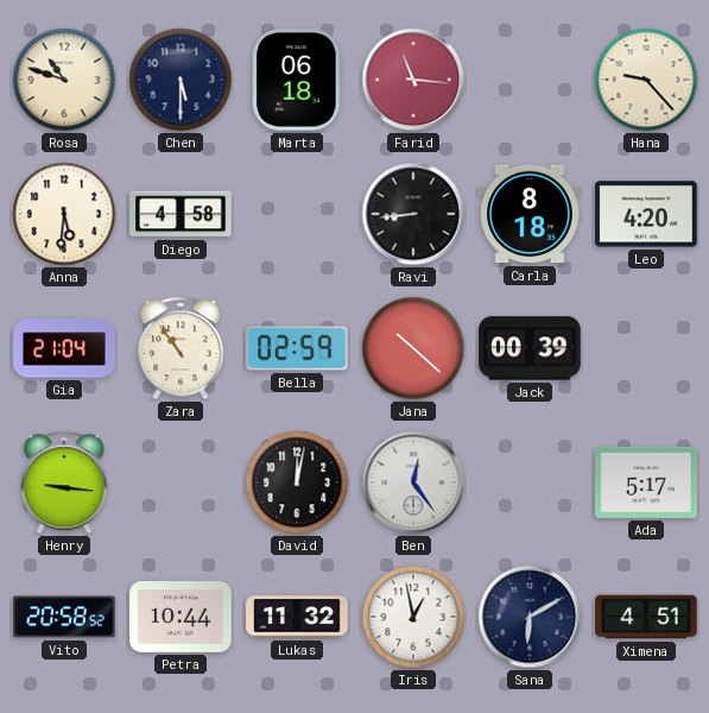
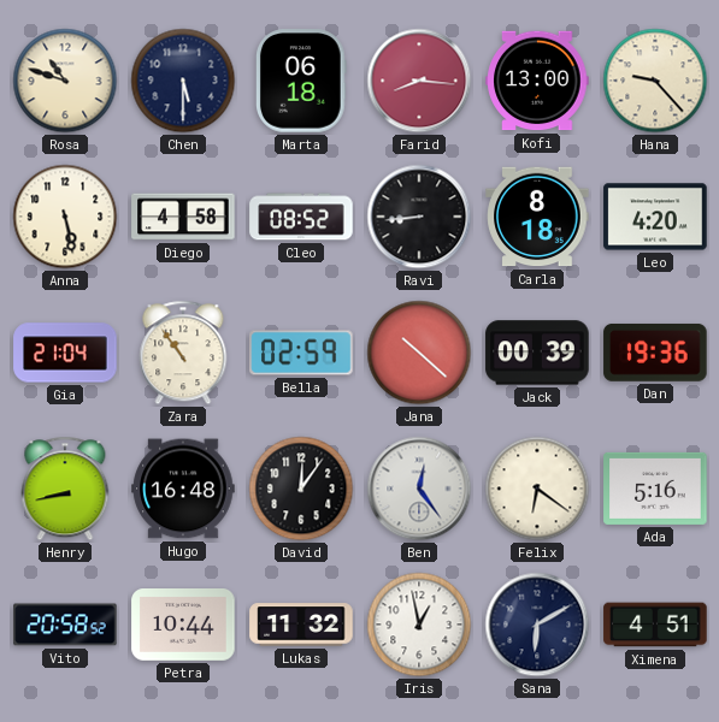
Farid: 11:16 -> 8:16
Kofi: none -> 13:00
Anna: 5:31 -> 5:28
Cleo: none -> 08:52
Dan: none -> 19:36
Henry: 9:16 -> 8:43
Hugo: none -> 16:48
David: 12:02 -> 12:06
Felix: none -> 6:21
Ada: 5:17 -> 5:16
